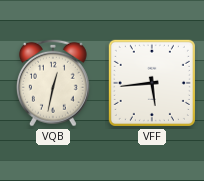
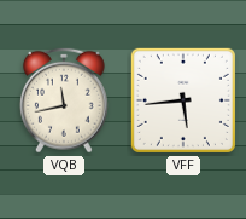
VQB: 12:32 -> 11:43
